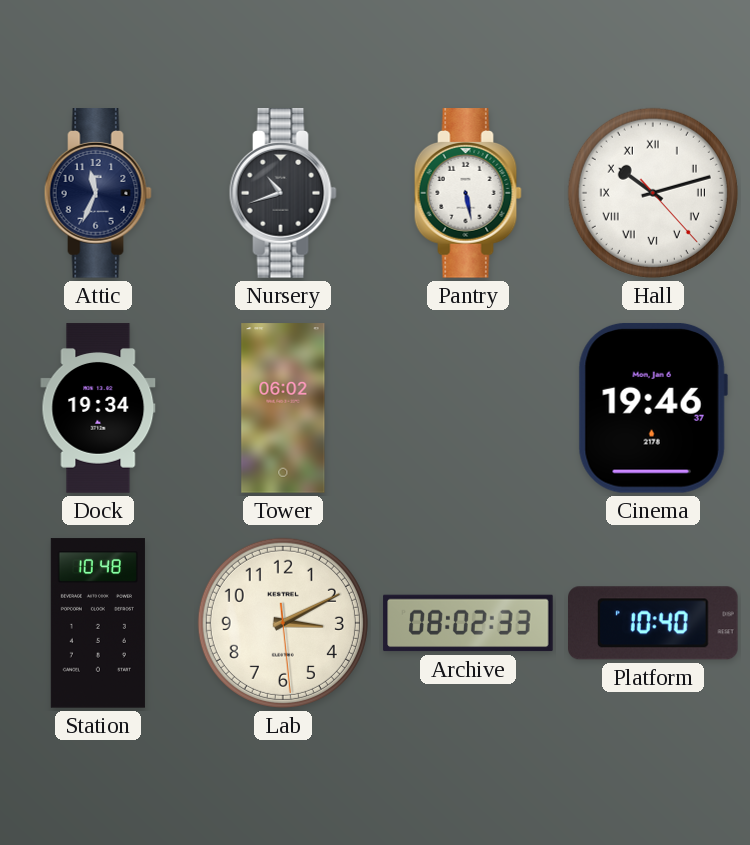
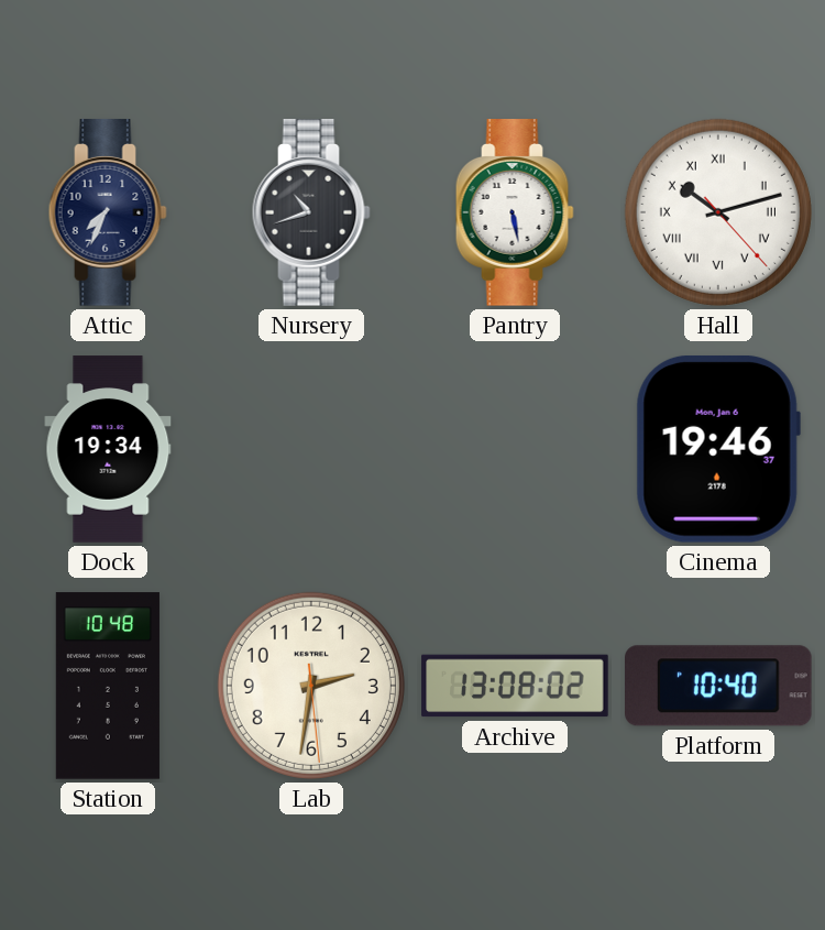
Attic: 11:34 -> 7:34
Tower: 06:02 -> none
Lab: 3:10 -> 2:31
Archive: 08:02 -> 13:08
